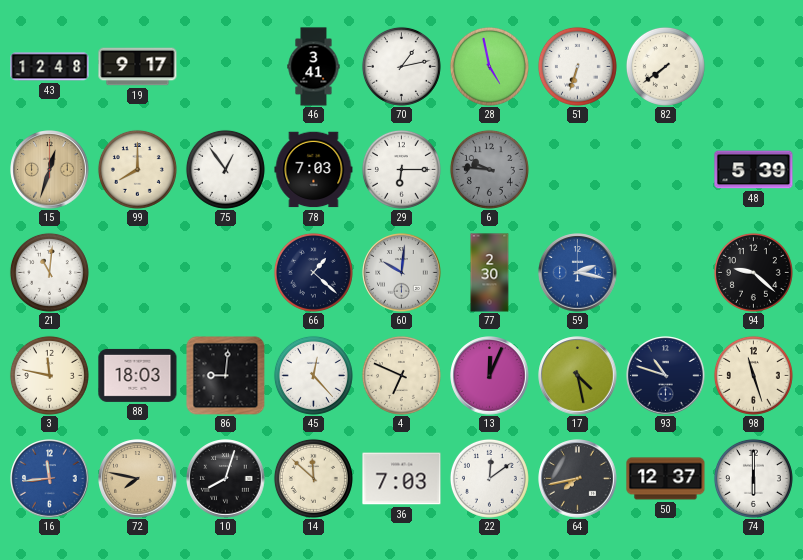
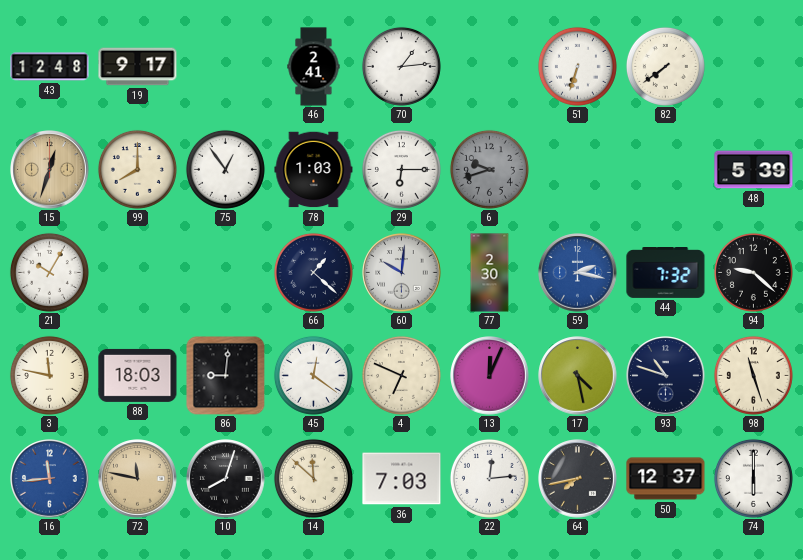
46: 3:41 -> 2:41
70: 1:13 -> 1:14
28: 4:58 -> none
78: 7:03 -> 1:03
6: 9:46 -> 9:42
21: 11:01 -> 10:05
44: none -> 7:32
45: 12:23 -> 12:21
72: 7:47 -> 11:47
22: 12:09 -> 12:14
